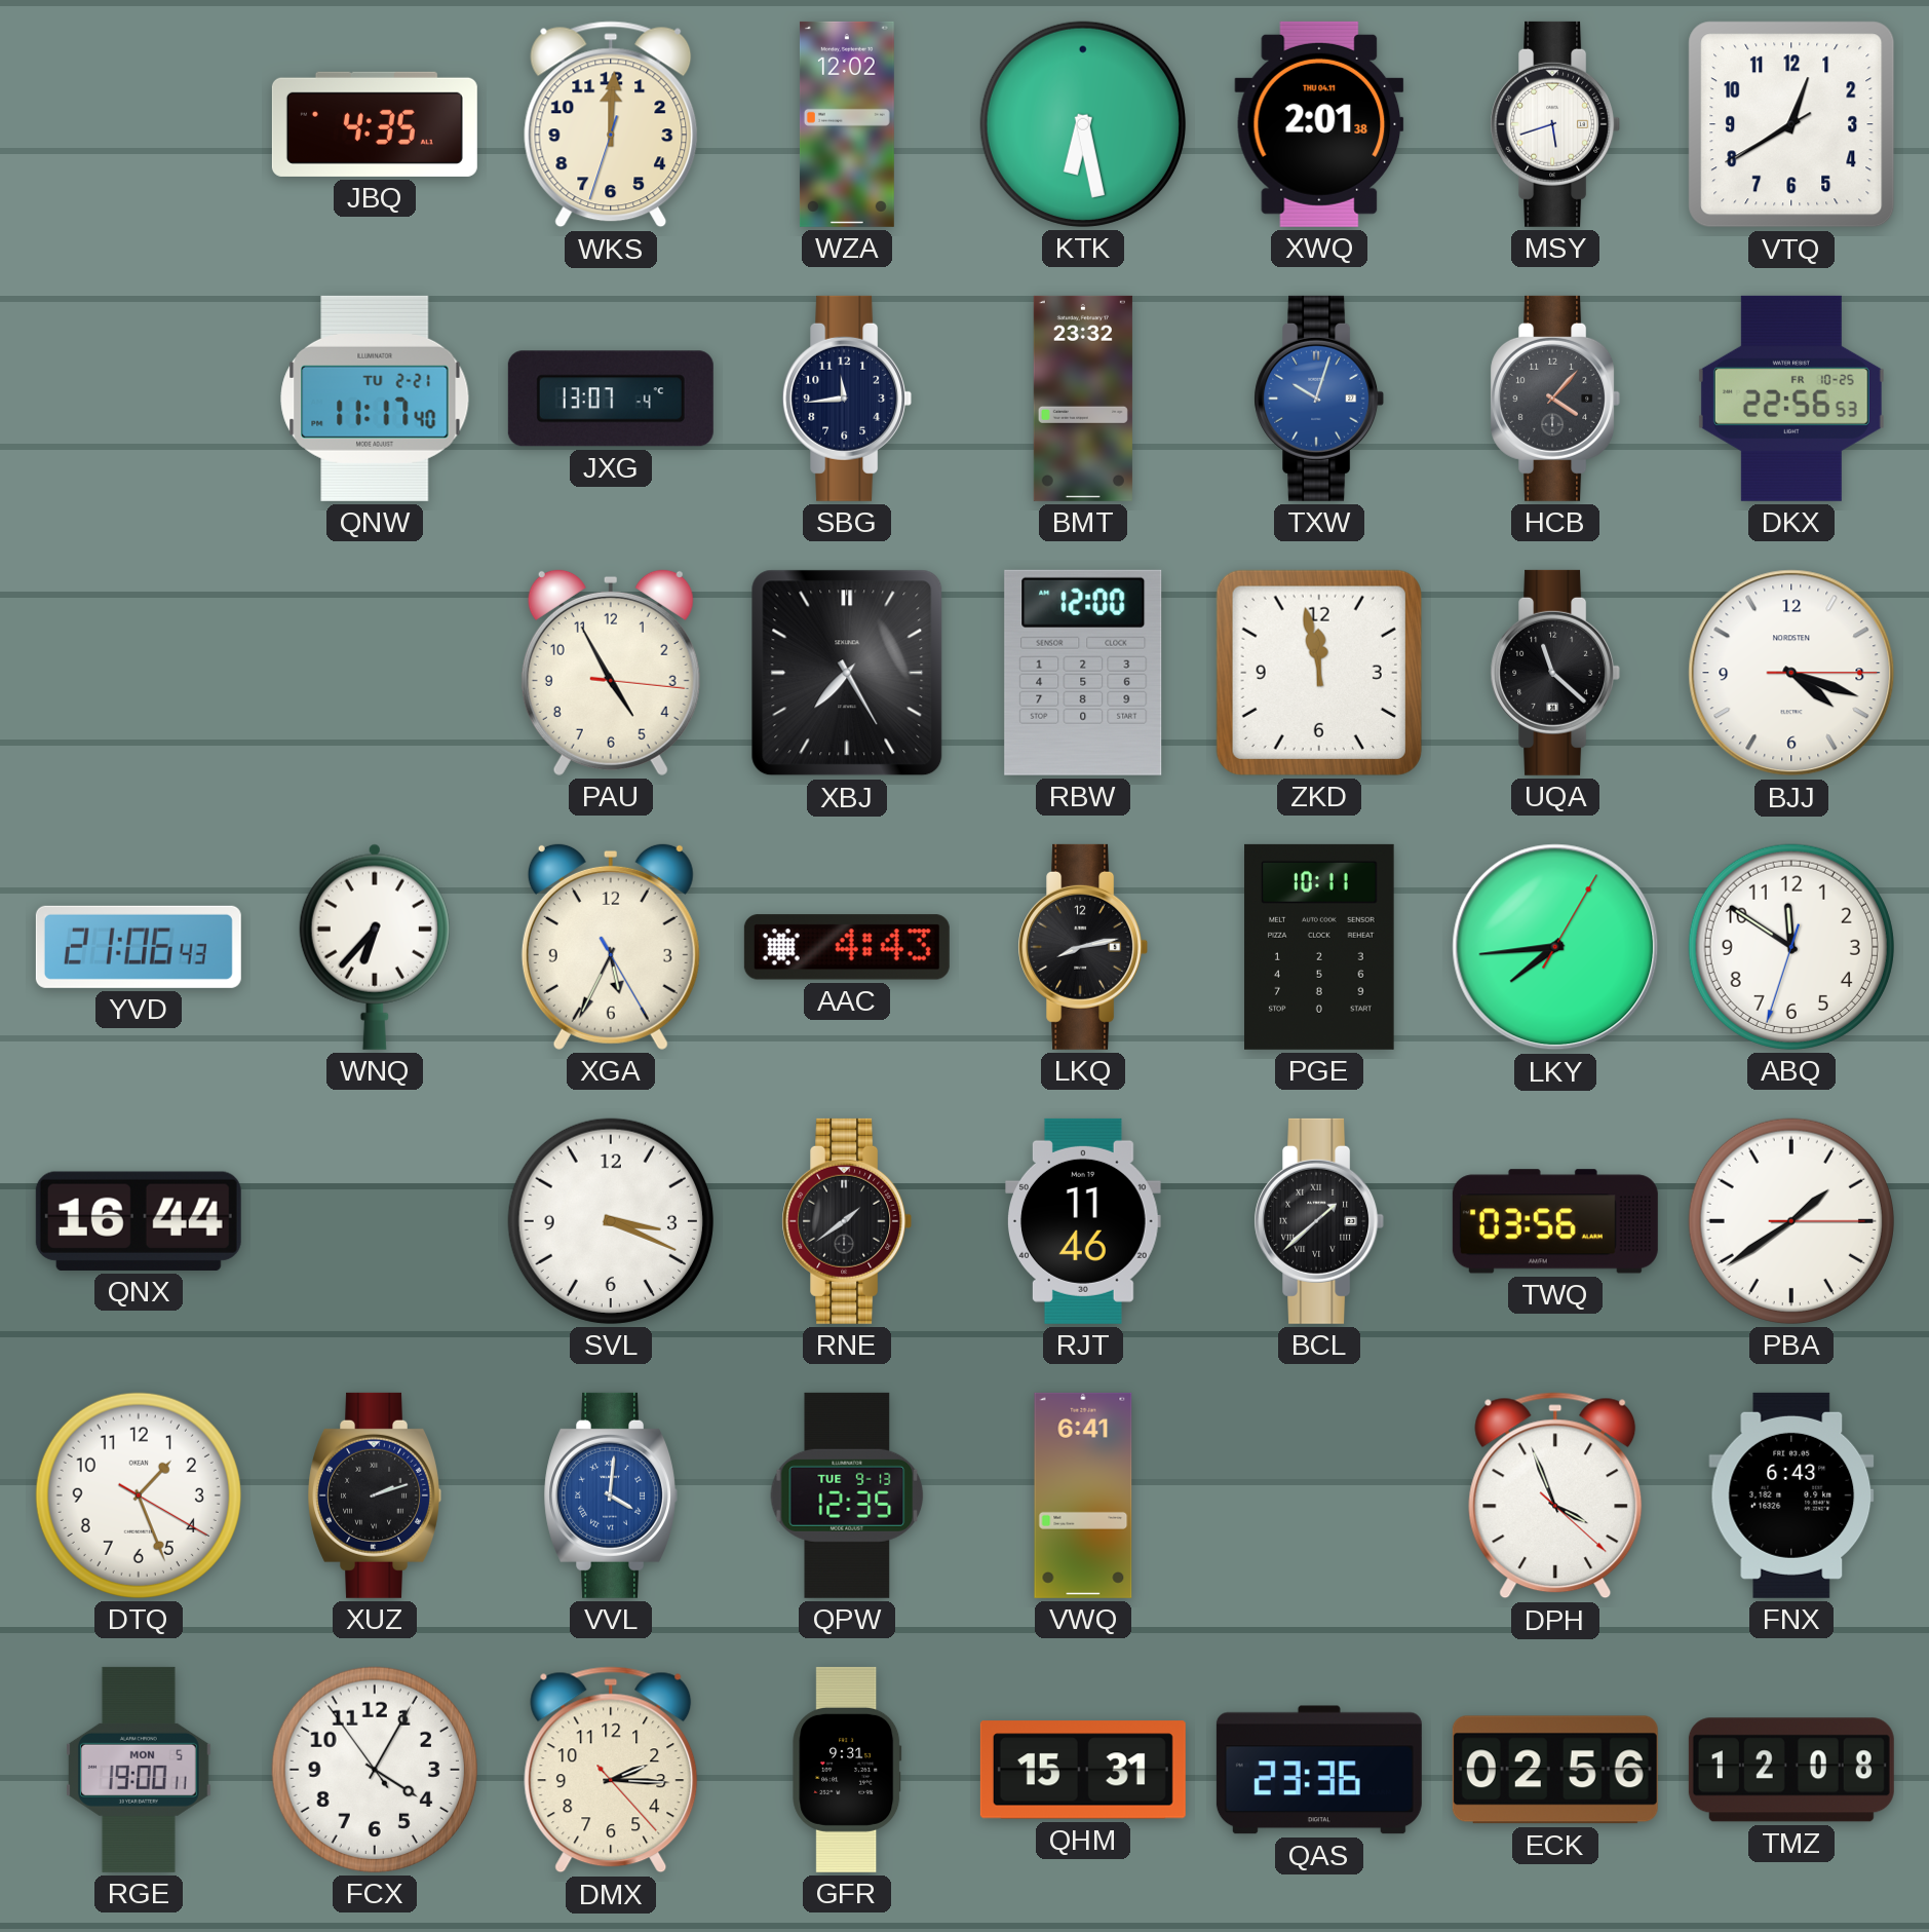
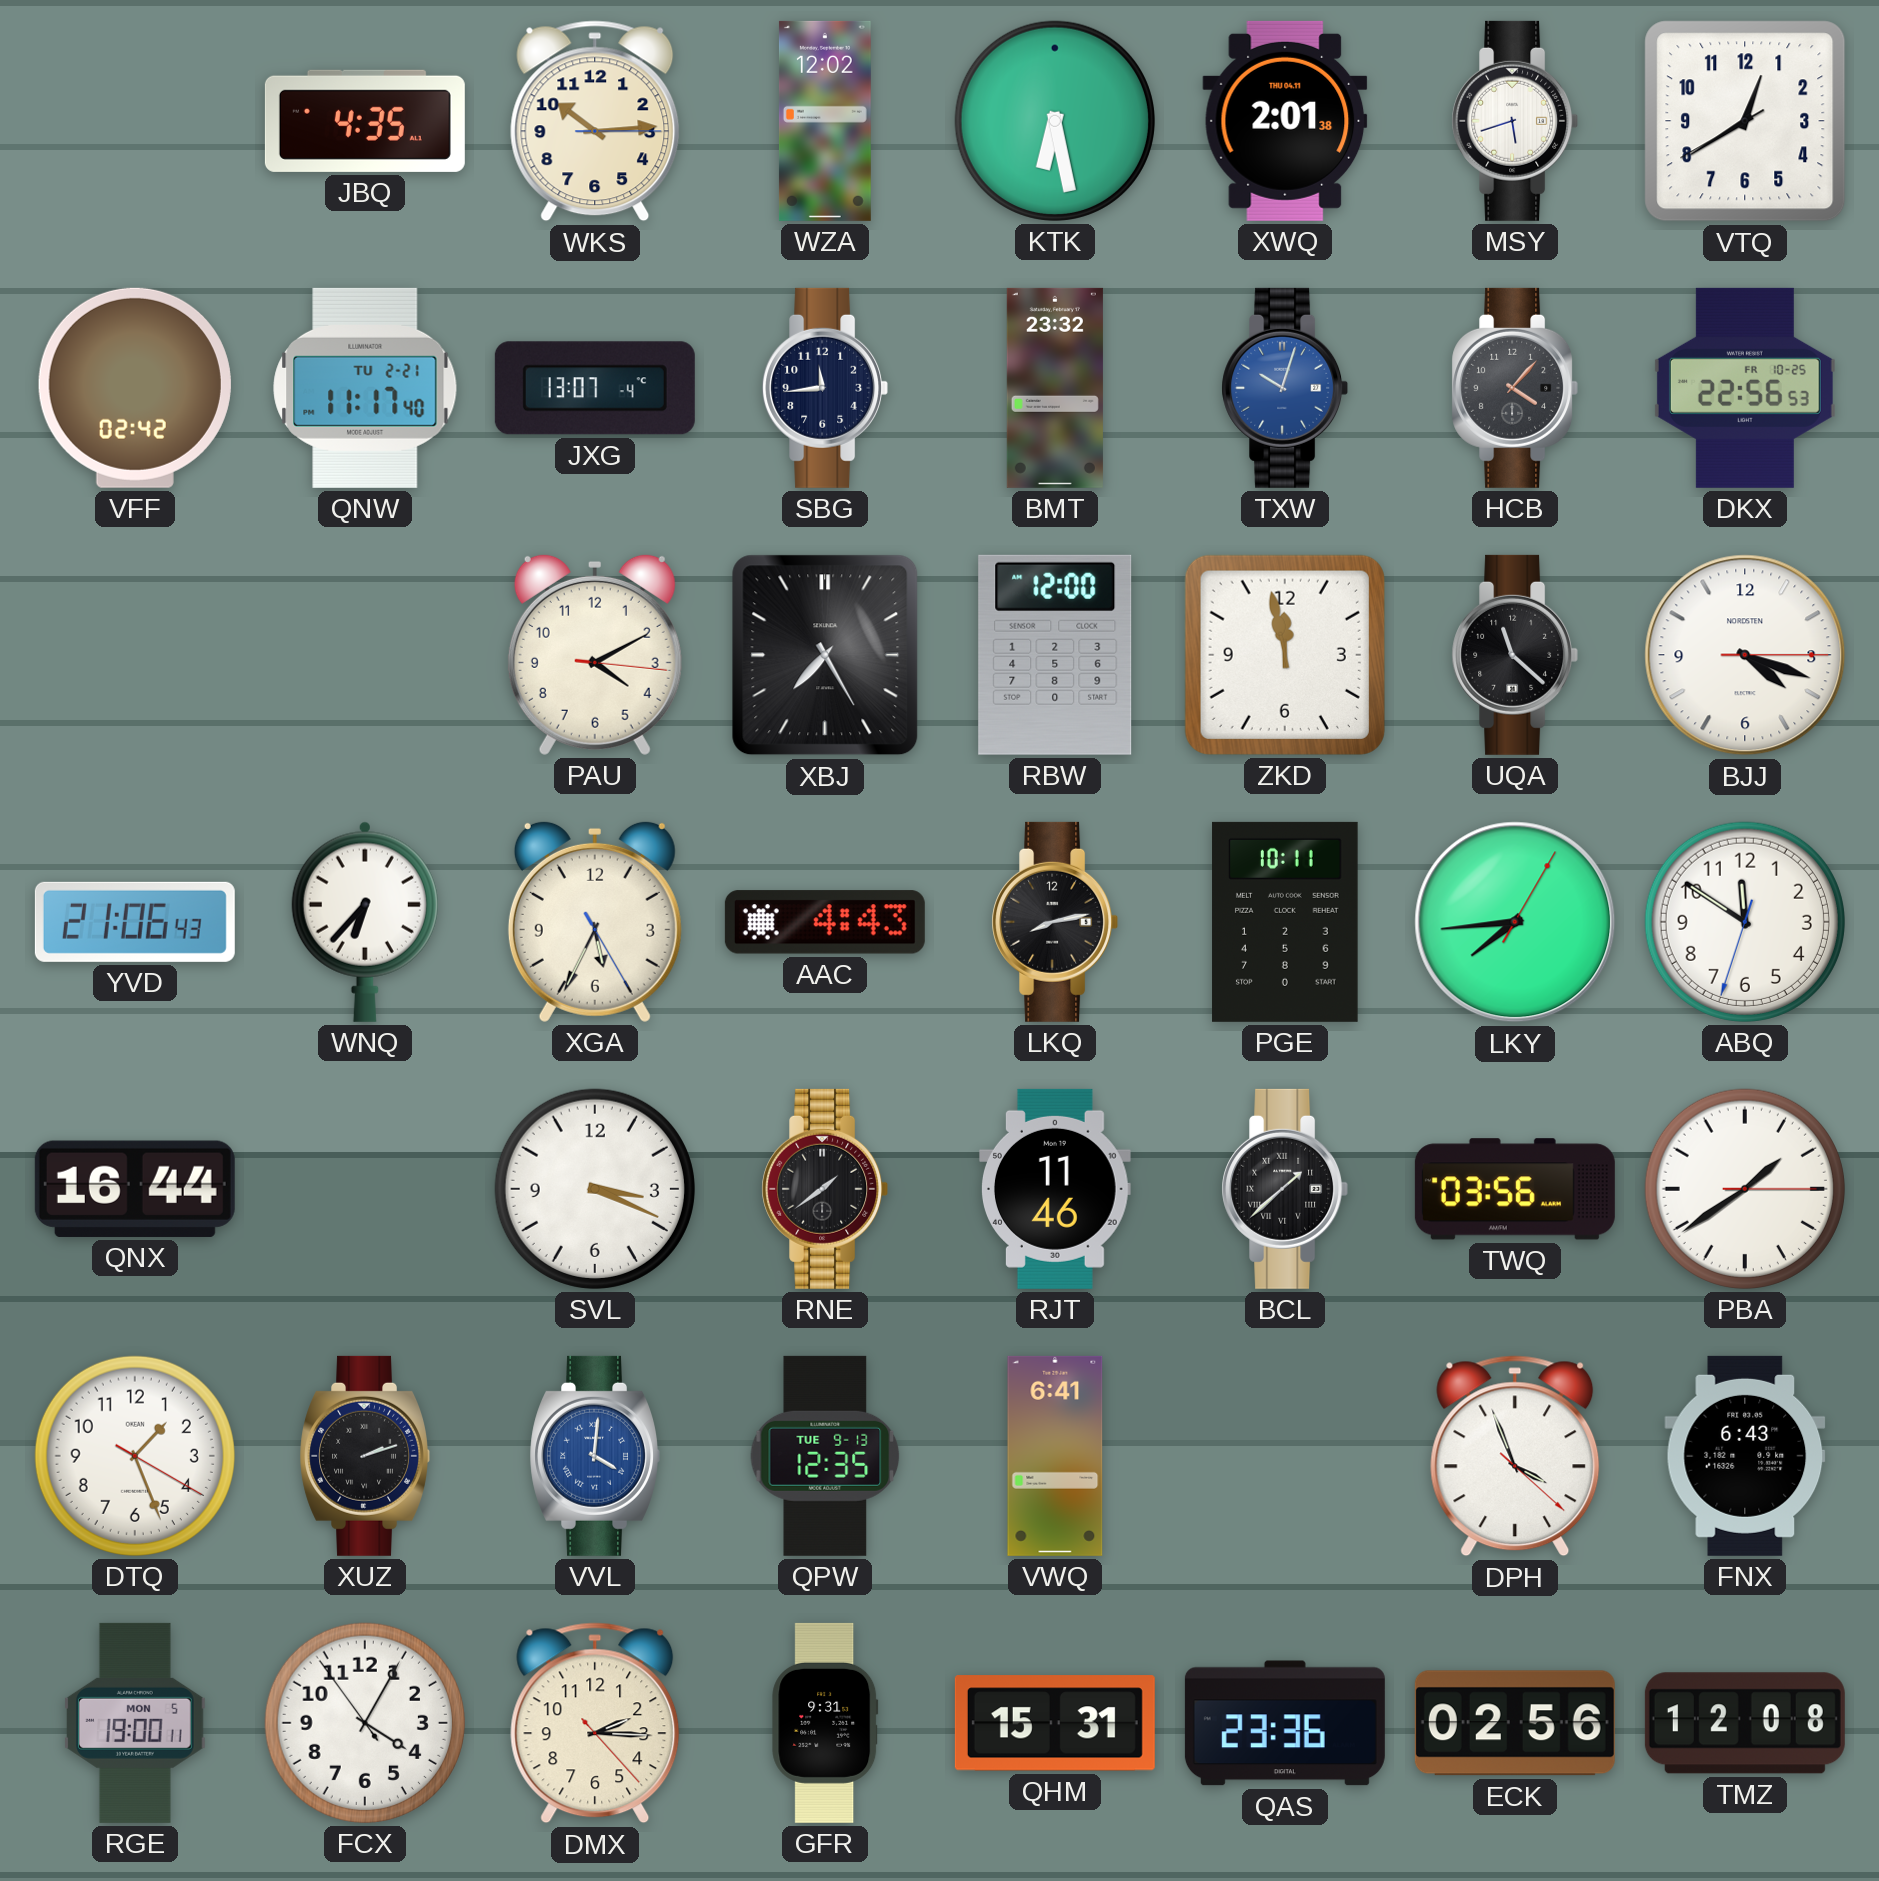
WKS: 12:00 -> 10:14
VFF: none -> 02:42
PAU: 4:55 -> 4:10
